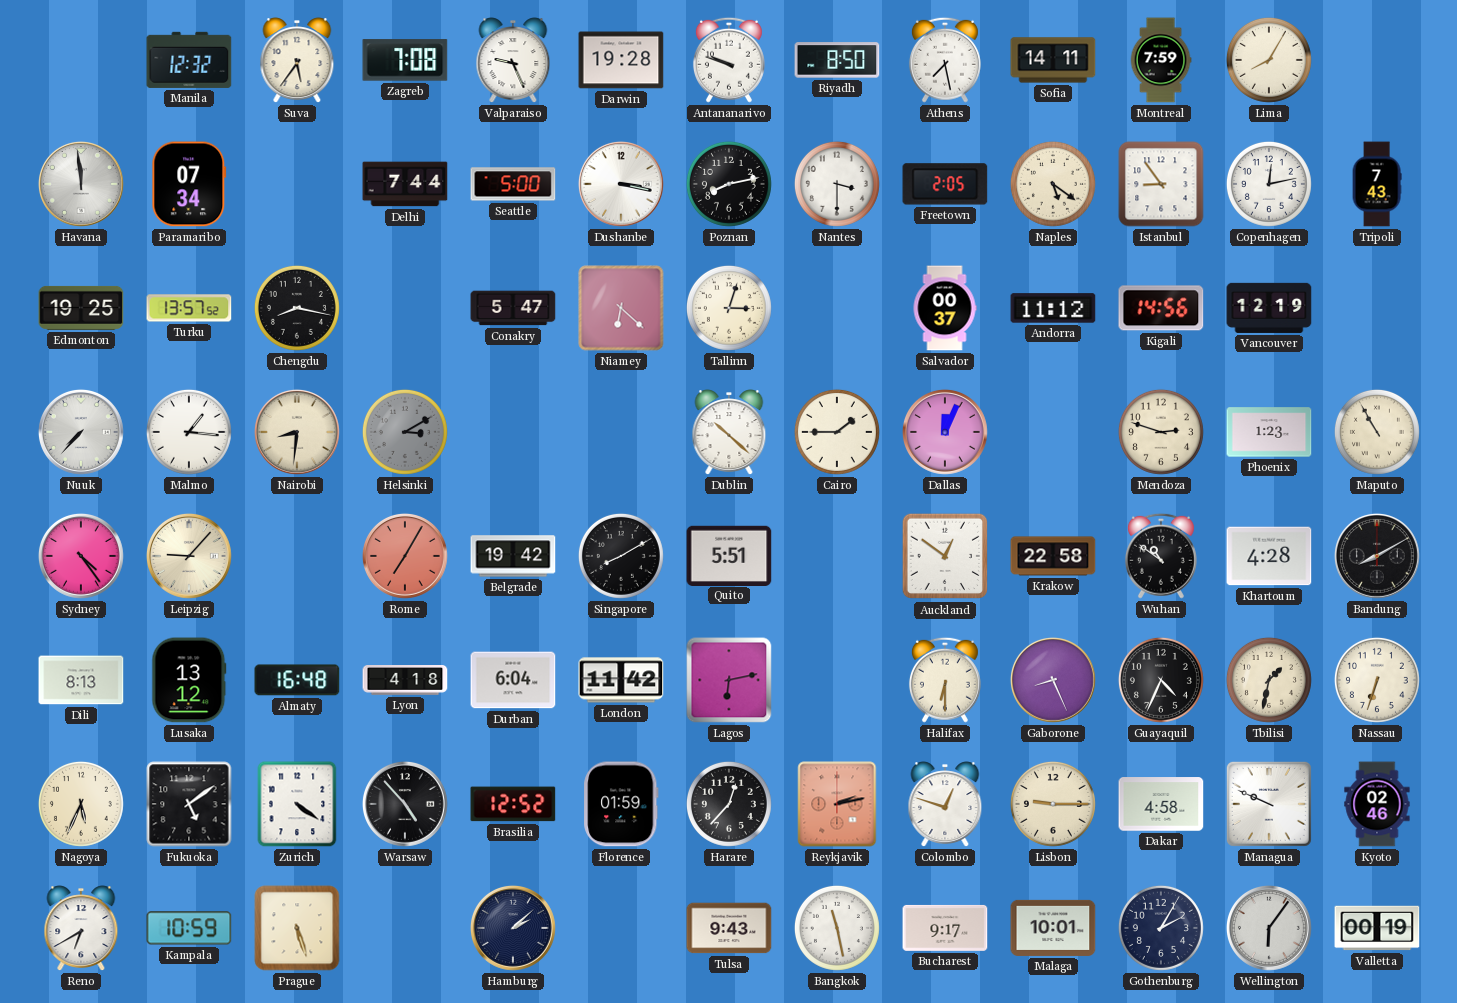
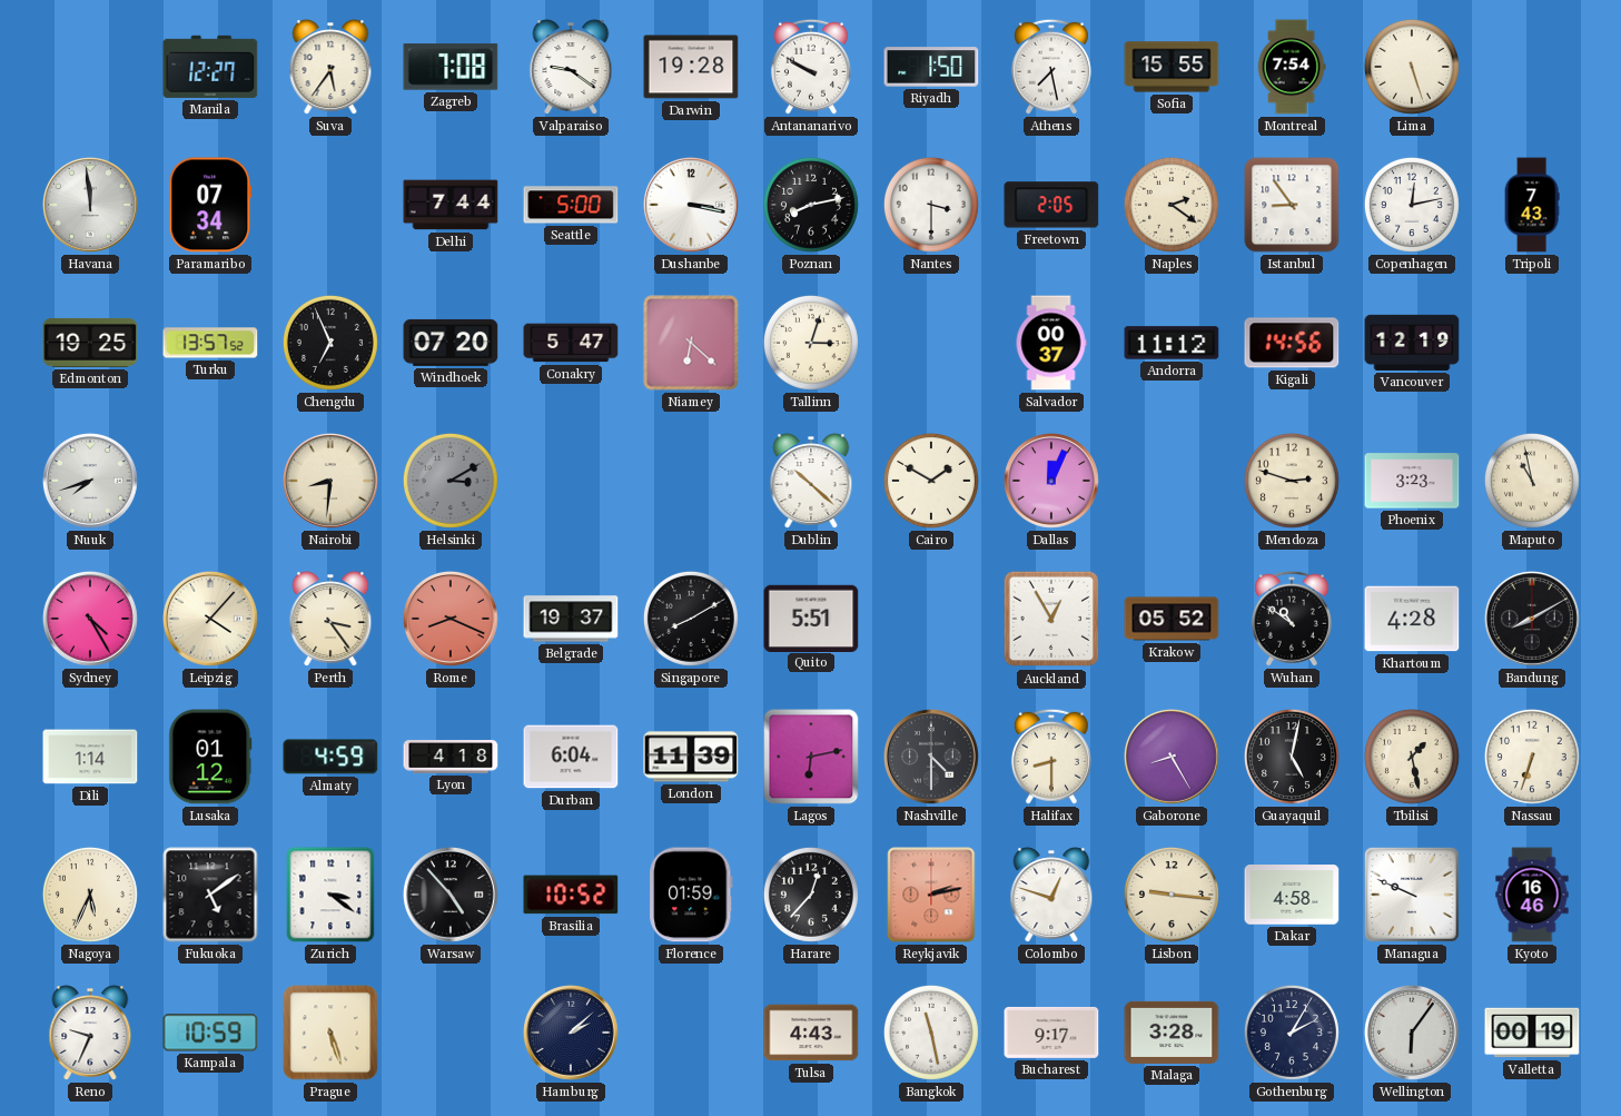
Manila: 12:32 -> 12:27
Valparaiso: 9:26 -> 9:21
Antananarivo: 9:48 -> 9:50
Riyadh: 8:50 -> 1:50
Sofia: 14:11 -> 15:55
Montreal: 7:59 -> 7:54
Lima: 8:05 -> 5:27
Naples: 5:21 -> 2:21
Chengdu: 8:17 -> 6:56
Windhoek: none -> 07:20
Nuuk: 7:37 -> 7:42
Malmo: 1:16 -> none
Cairo: 1:45 -> 1:50
Phoenix: 1:23 -> 3:23
Maputo: 10:55 -> 10:58
Sydney: 4:24 -> 4:25
Leipzig: 9:07 -> 4:07
Perth: none -> 3:24
Rome: 7:05 -> 8:19
Belgrade: 19:42 -> 19:37
Auckland: 12:51 -> 12:55
Krakow: 22:58 -> 05:52
Dili: 8:13 -> 1:14
Lusaka: 13:12 -> 01:12
Almaty: 16:48 -> 4:59
London: 11:42 -> 11:39
Nashville: none -> 4:30
Halifax: 6:30 -> 8:30
Gaborone: 8:26 -> 8:25
Guayaquil: 4:34 -> 5:02
Tbilisi: 1:32 -> 1:28
Zurich: 4:21 -> 3:21
Brasilia: 12:52 -> 10:52
Lisbon: 9:15 -> 9:16
Kyoto: 02:46 -> 16:46
Reno: 6:40 -> 9:34
Tulsa: 9:43 -> 4:43
Malaga: 10:01 -> 3:28
